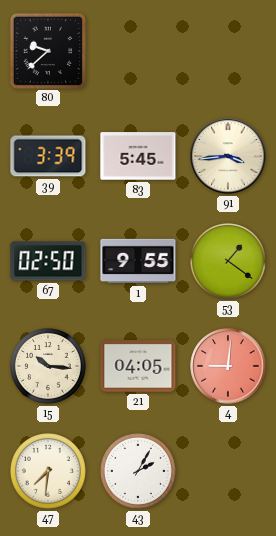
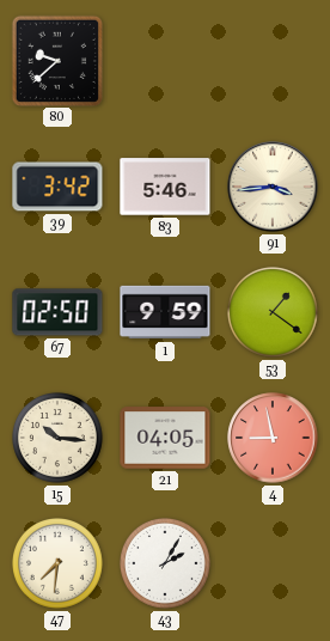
39: 3:39 -> 3:42
83: 5:45 -> 5:46
1: 9:55 -> 9:59
4: 9:01 -> 8:58
